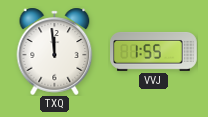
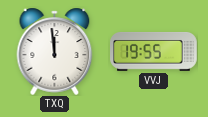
VVJ: 1:55 -> 19:55
